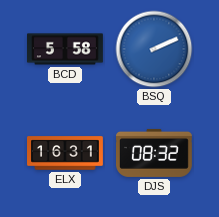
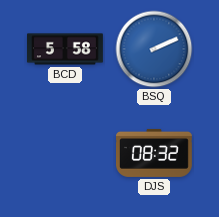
ELX: 16:31 -> none
